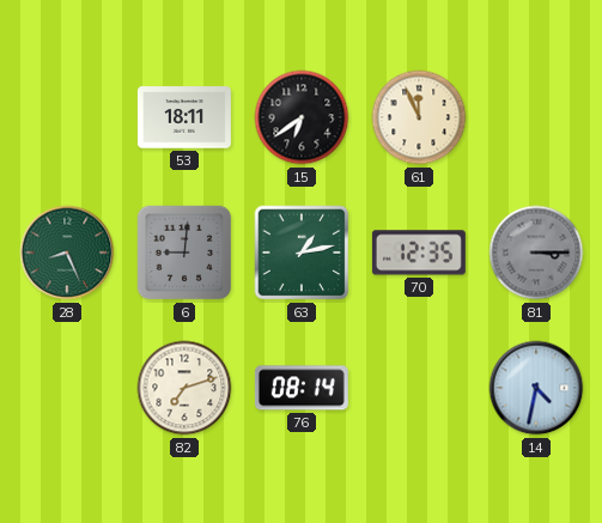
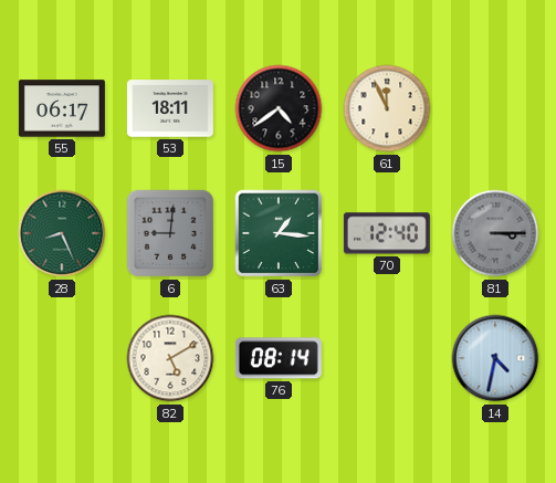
55: none -> 06:17
15: 6:39 -> 4:39
63: 1:13 -> 1:16
70: 12:35 -> 12:40
82: 7:12 -> 5:10
